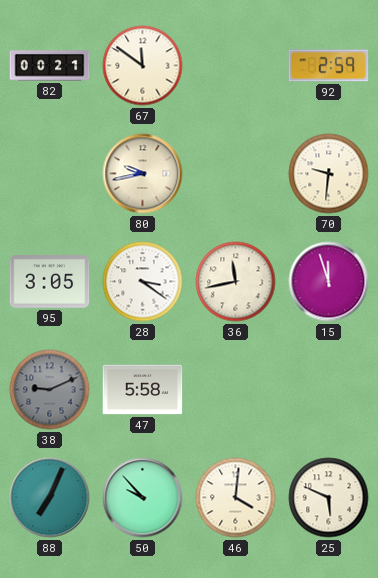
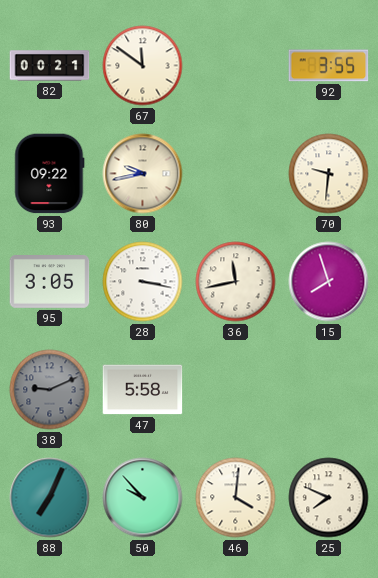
92: 2:59 -> 3:55
93: none -> 09:22
28: 3:21 -> 3:17
15: 11:57 -> 7:57
25: 5:49 -> 7:49
